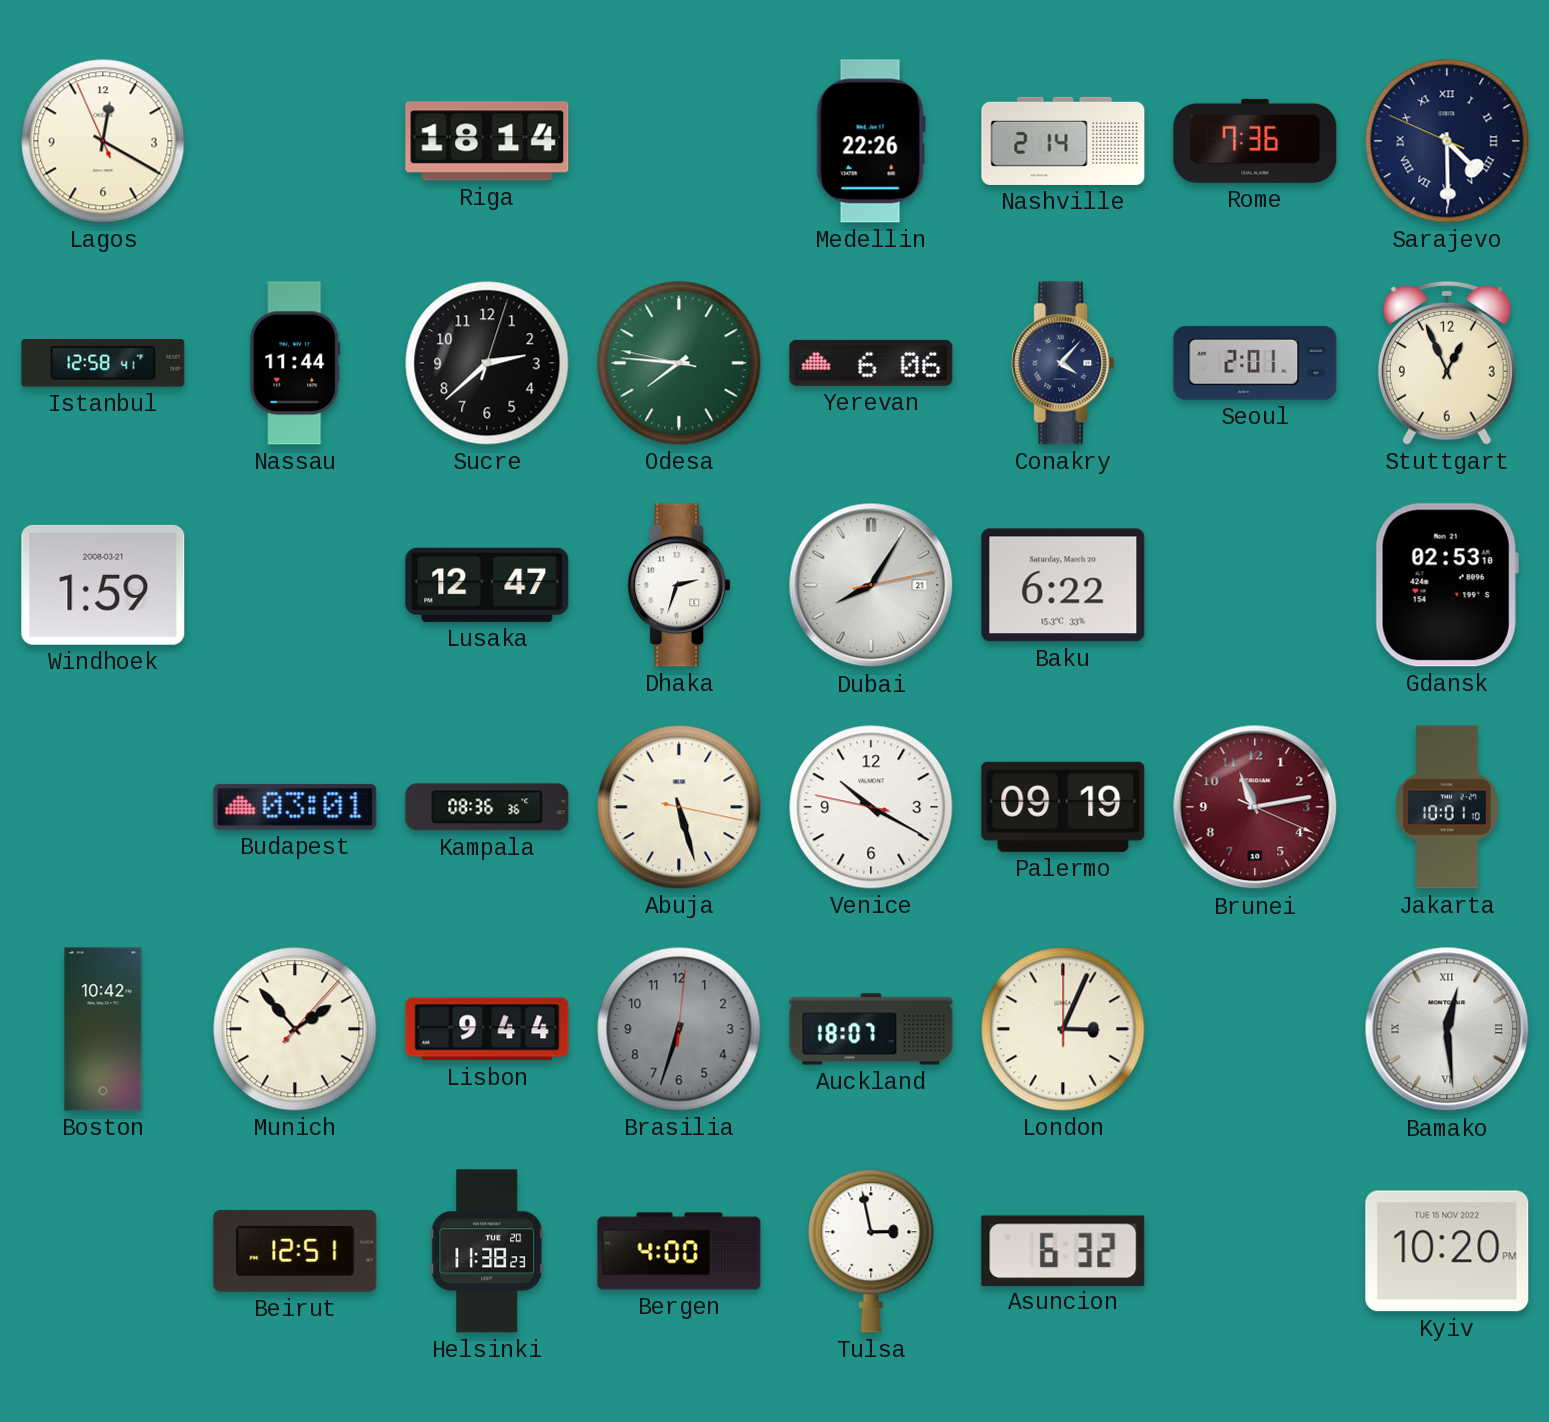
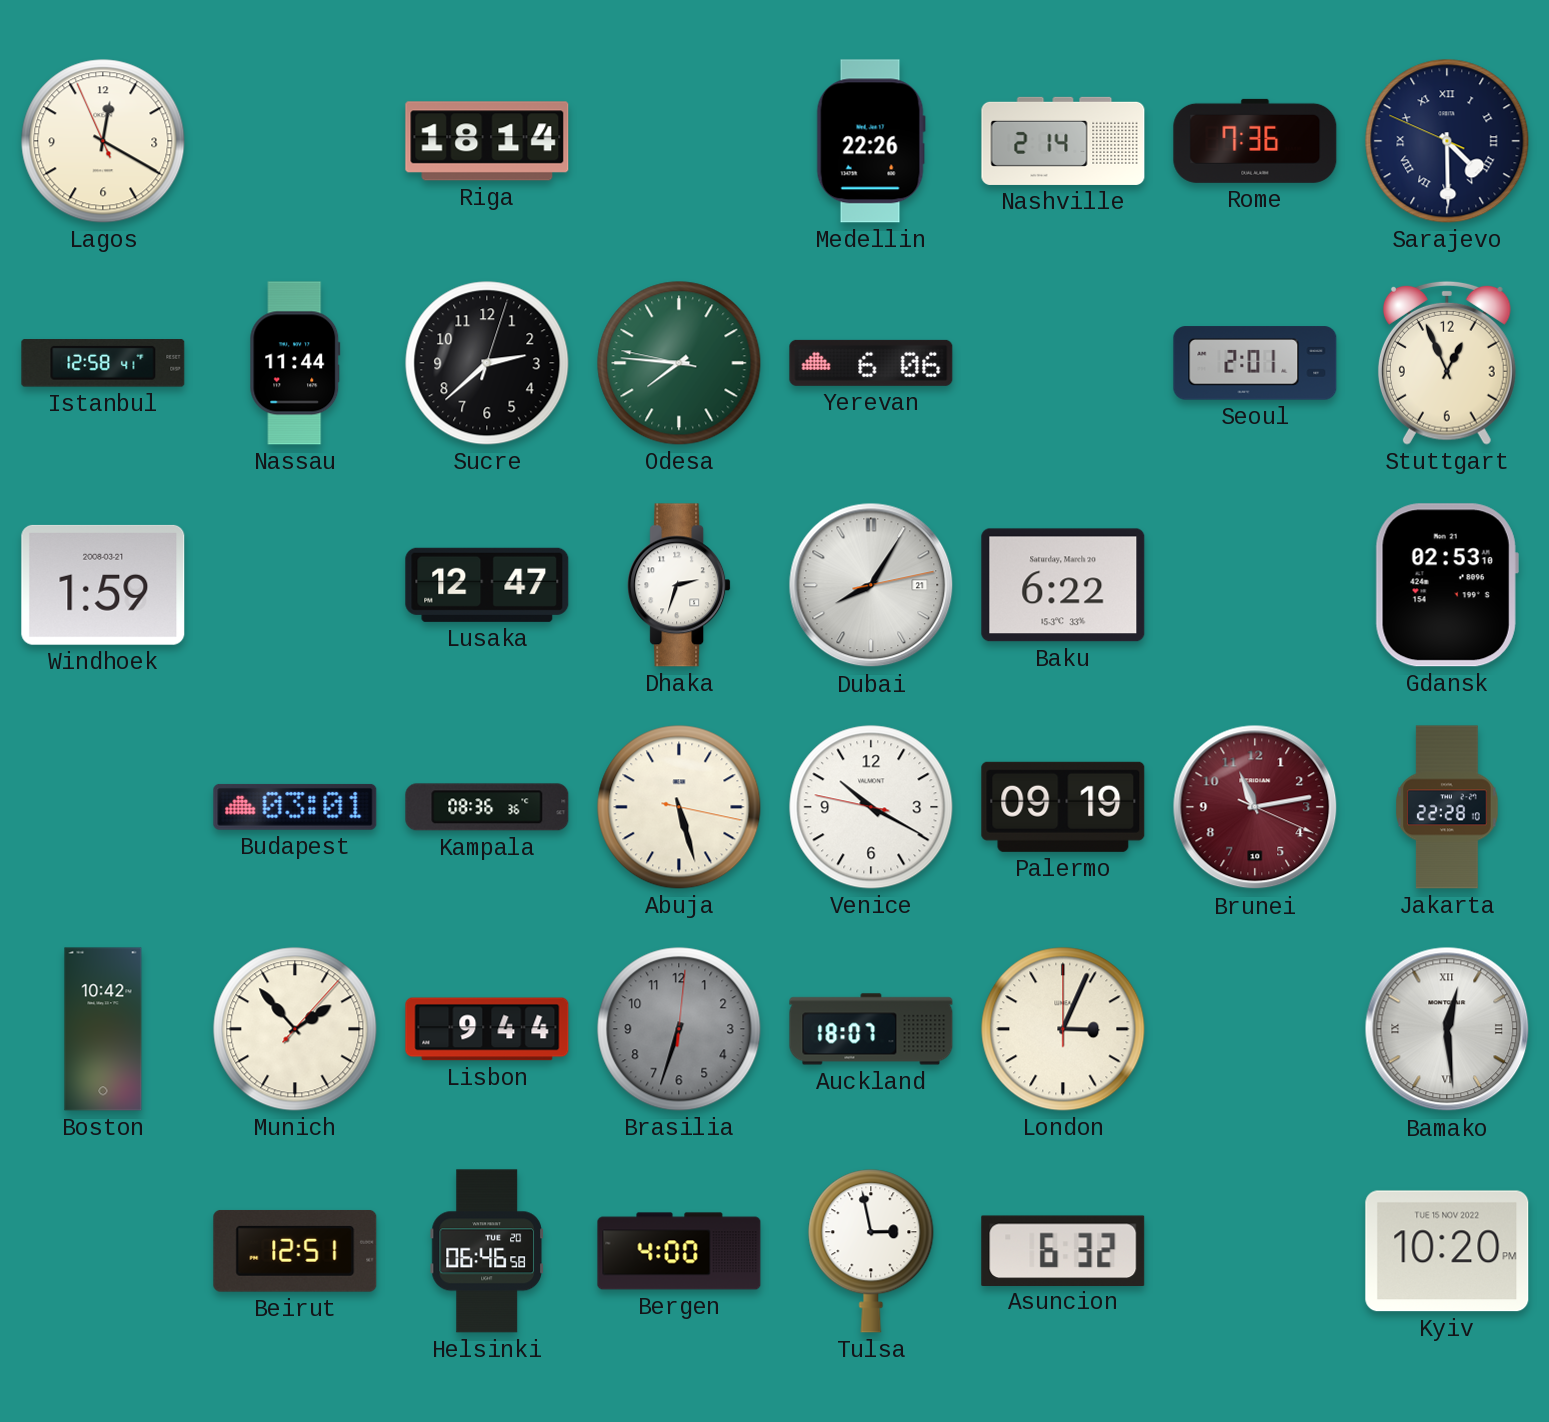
Conakry: 4:07 -> none
Jakarta: 10:01 -> 22:28
Helsinki: 11:38 -> 06:46
